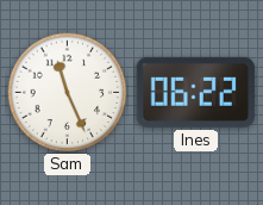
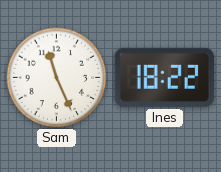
Ines: 06:22 -> 18:22
